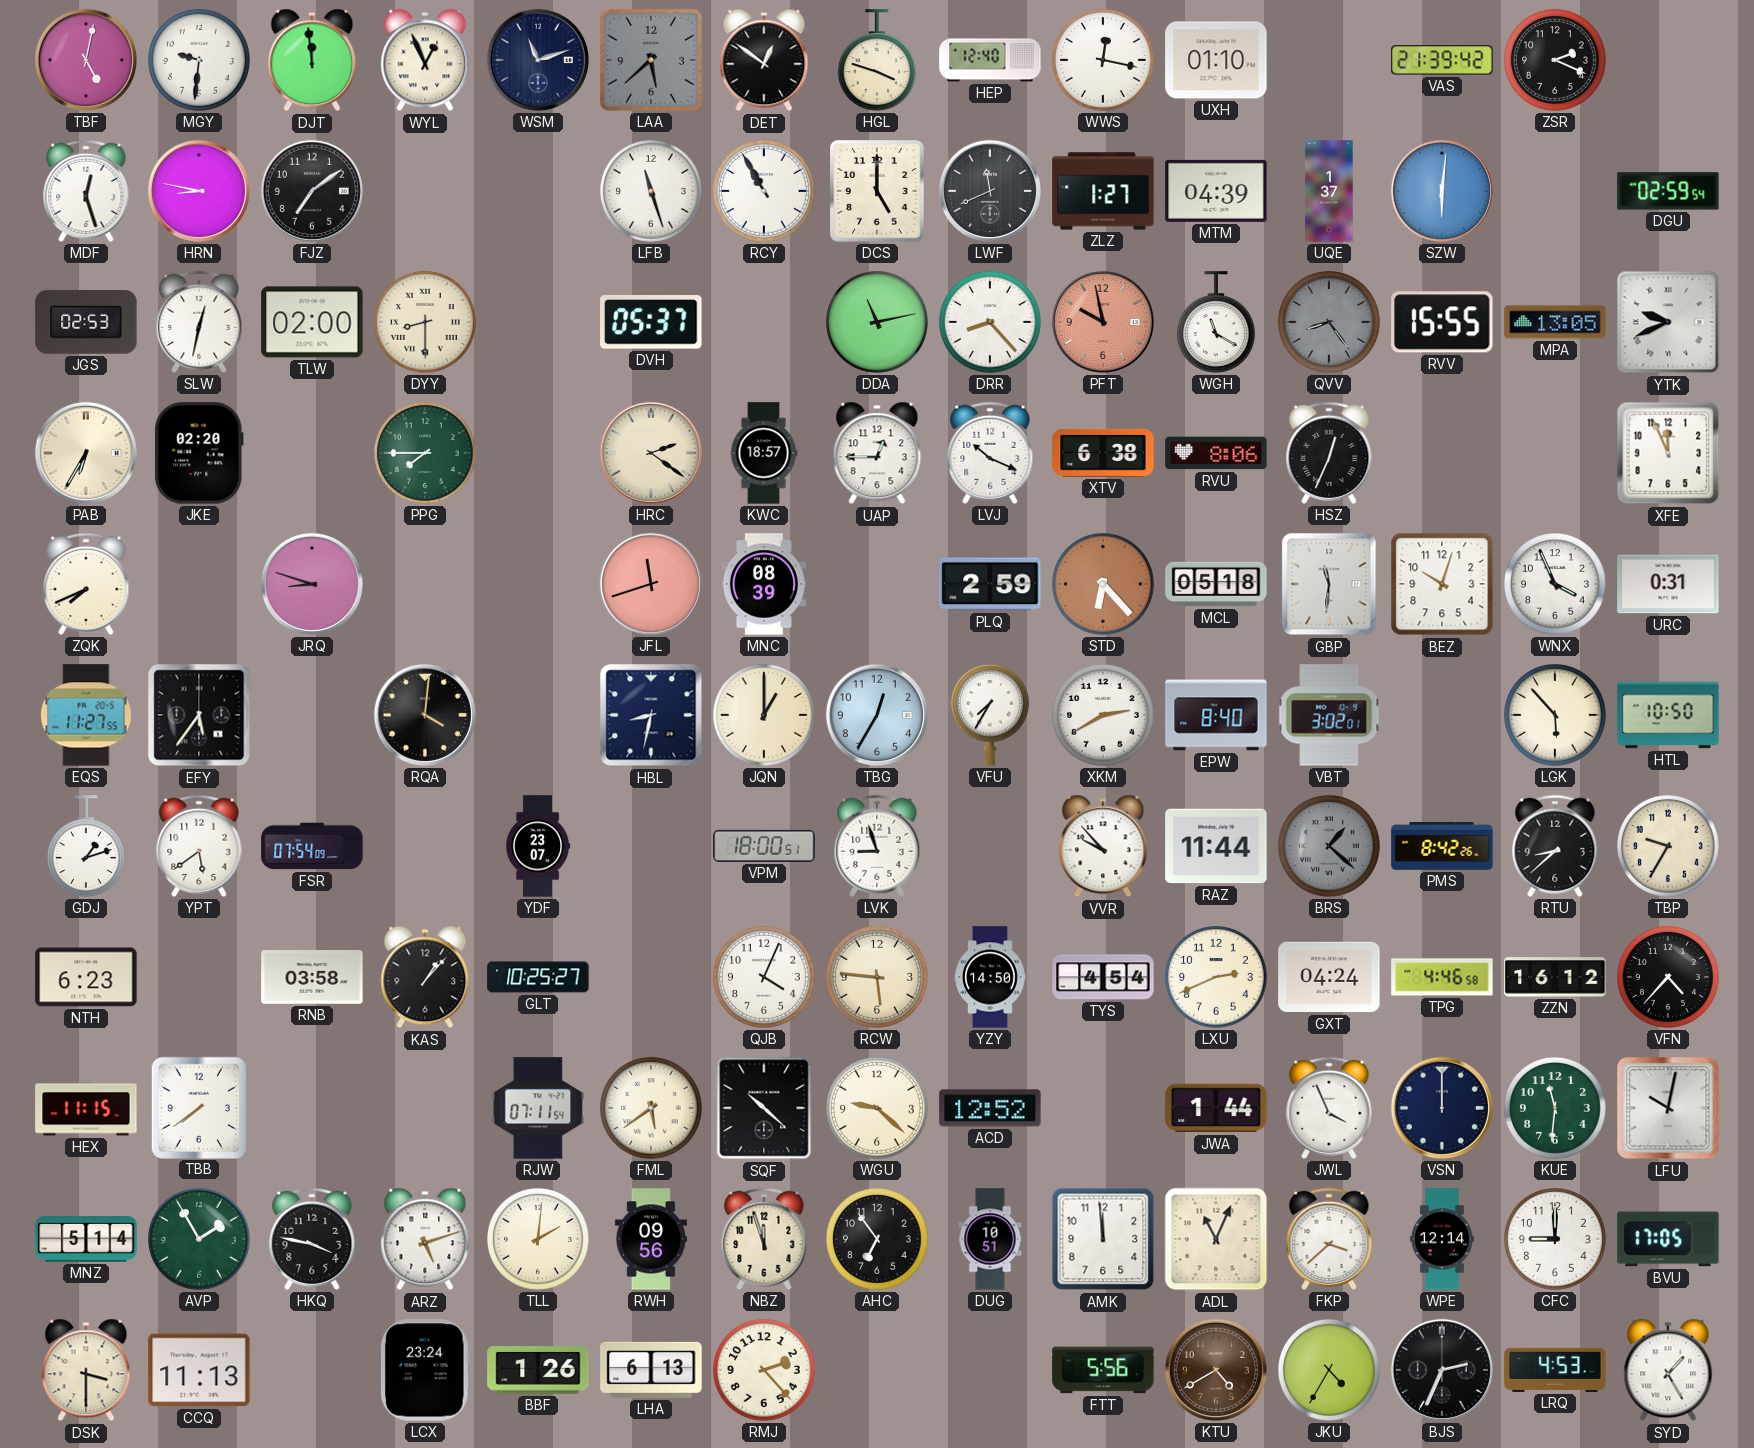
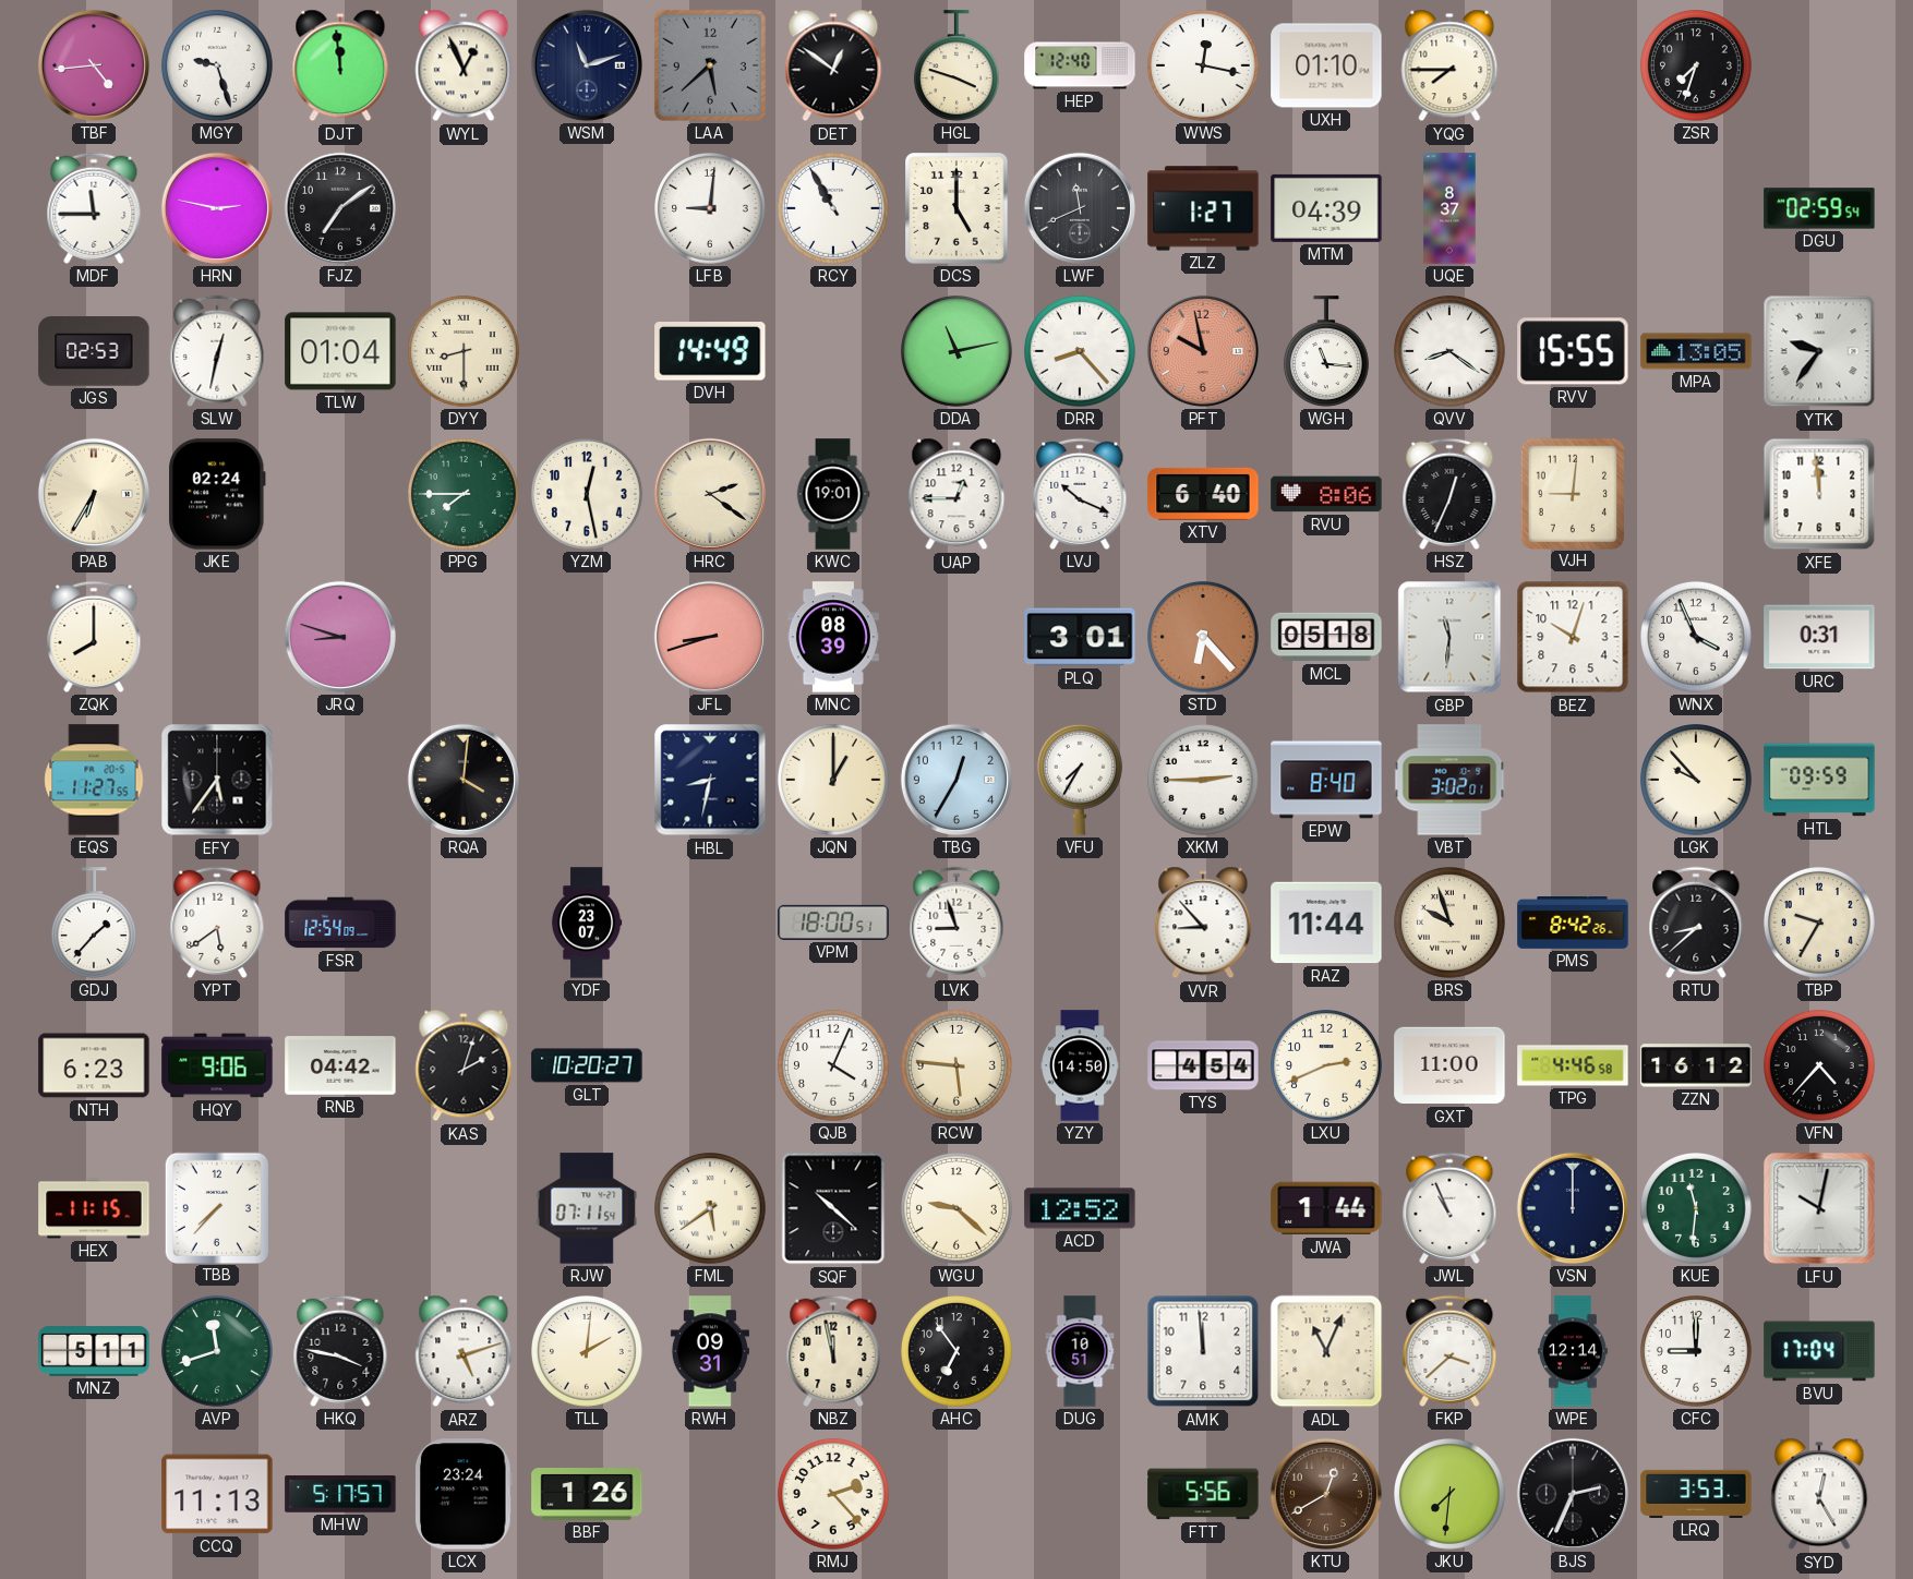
TBF: 5:02 -> 4:44
MGY: 9:31 -> 9:27
YQG: none -> 7:45
VAS: 21:39 -> none
ZSR: 2:19 -> 7:33
MDF: 12:27 -> 11:45
HRN: 8:47 -> 2:47
LFB: 11:27 -> 9:01
UQE: 1:37 -> 8:37
SZW: 6:01 -> none
TLW: 02:00 -> 01:04
DVH: 05:37 -> 14:49
WGH: 11:20 -> 11:16
QVV: 8:24 -> 8:21
QVV dial: grey -> white
YTK: 9:41 -> 9:36
JKE: 02:20 -> 02:24
YZM: none -> 12:28
KWC: 18:57 -> 19:01
XTV: 6:38 -> 6:40
VJH: none -> 9:01
XFE: 11:56 -> 11:59
ZQK: 7:41 -> 8:00
JFL: 11:42 -> 8:42
PLQ: 2:59 -> 3:01
XKM: 2:40 -> 2:45
LGK: 5:53 -> 9:53
HTL: 10:50 -> 09:59
GDJ: 1:12 -> 1:37
FSR: 07:54 -> 12:54
VVR: 9:53 -> 8:53
BRS: 1:22 -> 9:57
BRS dial: grey -> cream
HQY: none -> 9:06
RNB: 03:58 -> 04:42
KAS: 1:07 -> 2:03
GLT: 10:25 -> 10:20
GXT: 04:24 -> 11:00
TBB: 7:39 -> 7:37
JWL: 3:56 -> 10:56
MNZ: 5:14 -> 5:11
AVP: 1:55 -> 11:42
RWH: 09:56 -> 09:31
NBZ: 11:57 -> 11:58
BVU: 17:05 -> 17:04
DSK: 3:30 -> none
MHW: none -> 5:17
LHA: 6:13 -> none
KTU: 4:40 -> 12:40
JKU: 4:35 -> 7:31
LRQ: 4:53 -> 3:53
SYD: 1:25 -> 12:25
